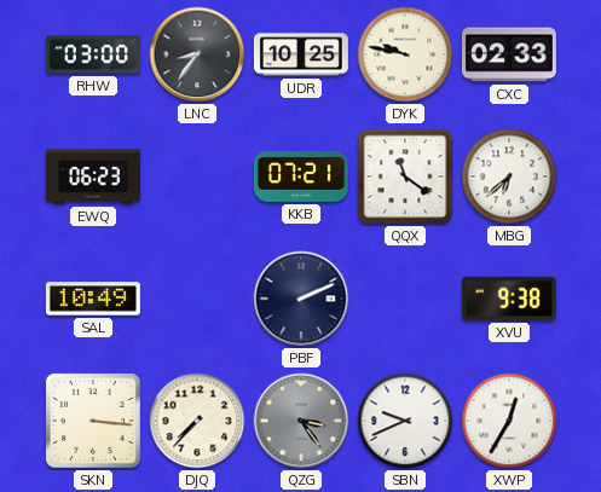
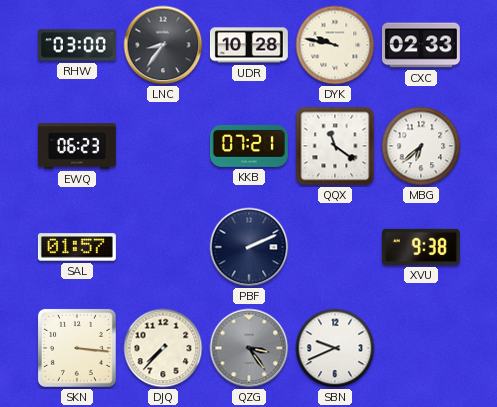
UDR: 10:25 -> 10:28
SAL: 10:49 -> 01:57
XWP: 12:35 -> none
